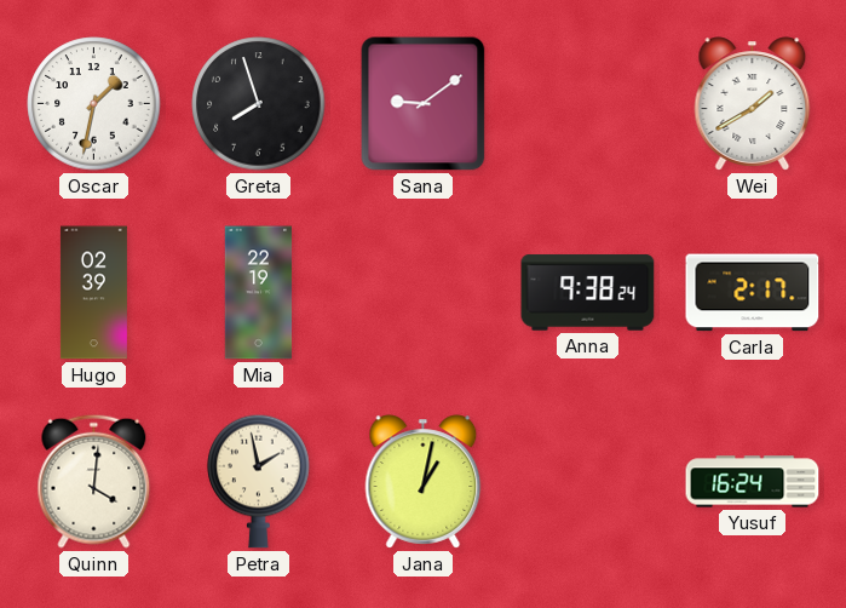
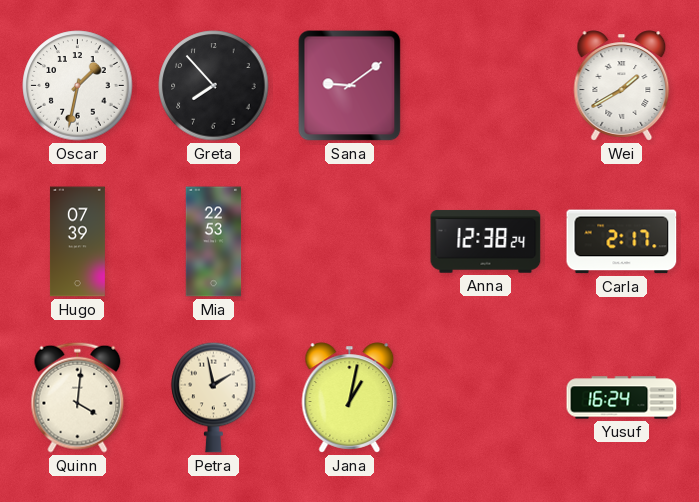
Greta: 7:57 -> 7:53
Hugo: 02:39 -> 07:39
Mia: 22:19 -> 22:53
Anna: 9:38 -> 12:38
